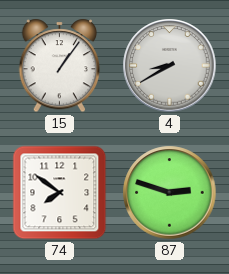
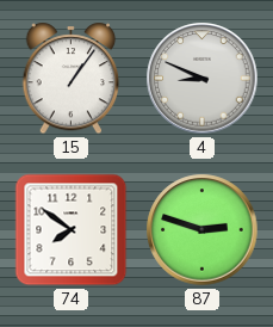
4: 8:40 -> 8:49
